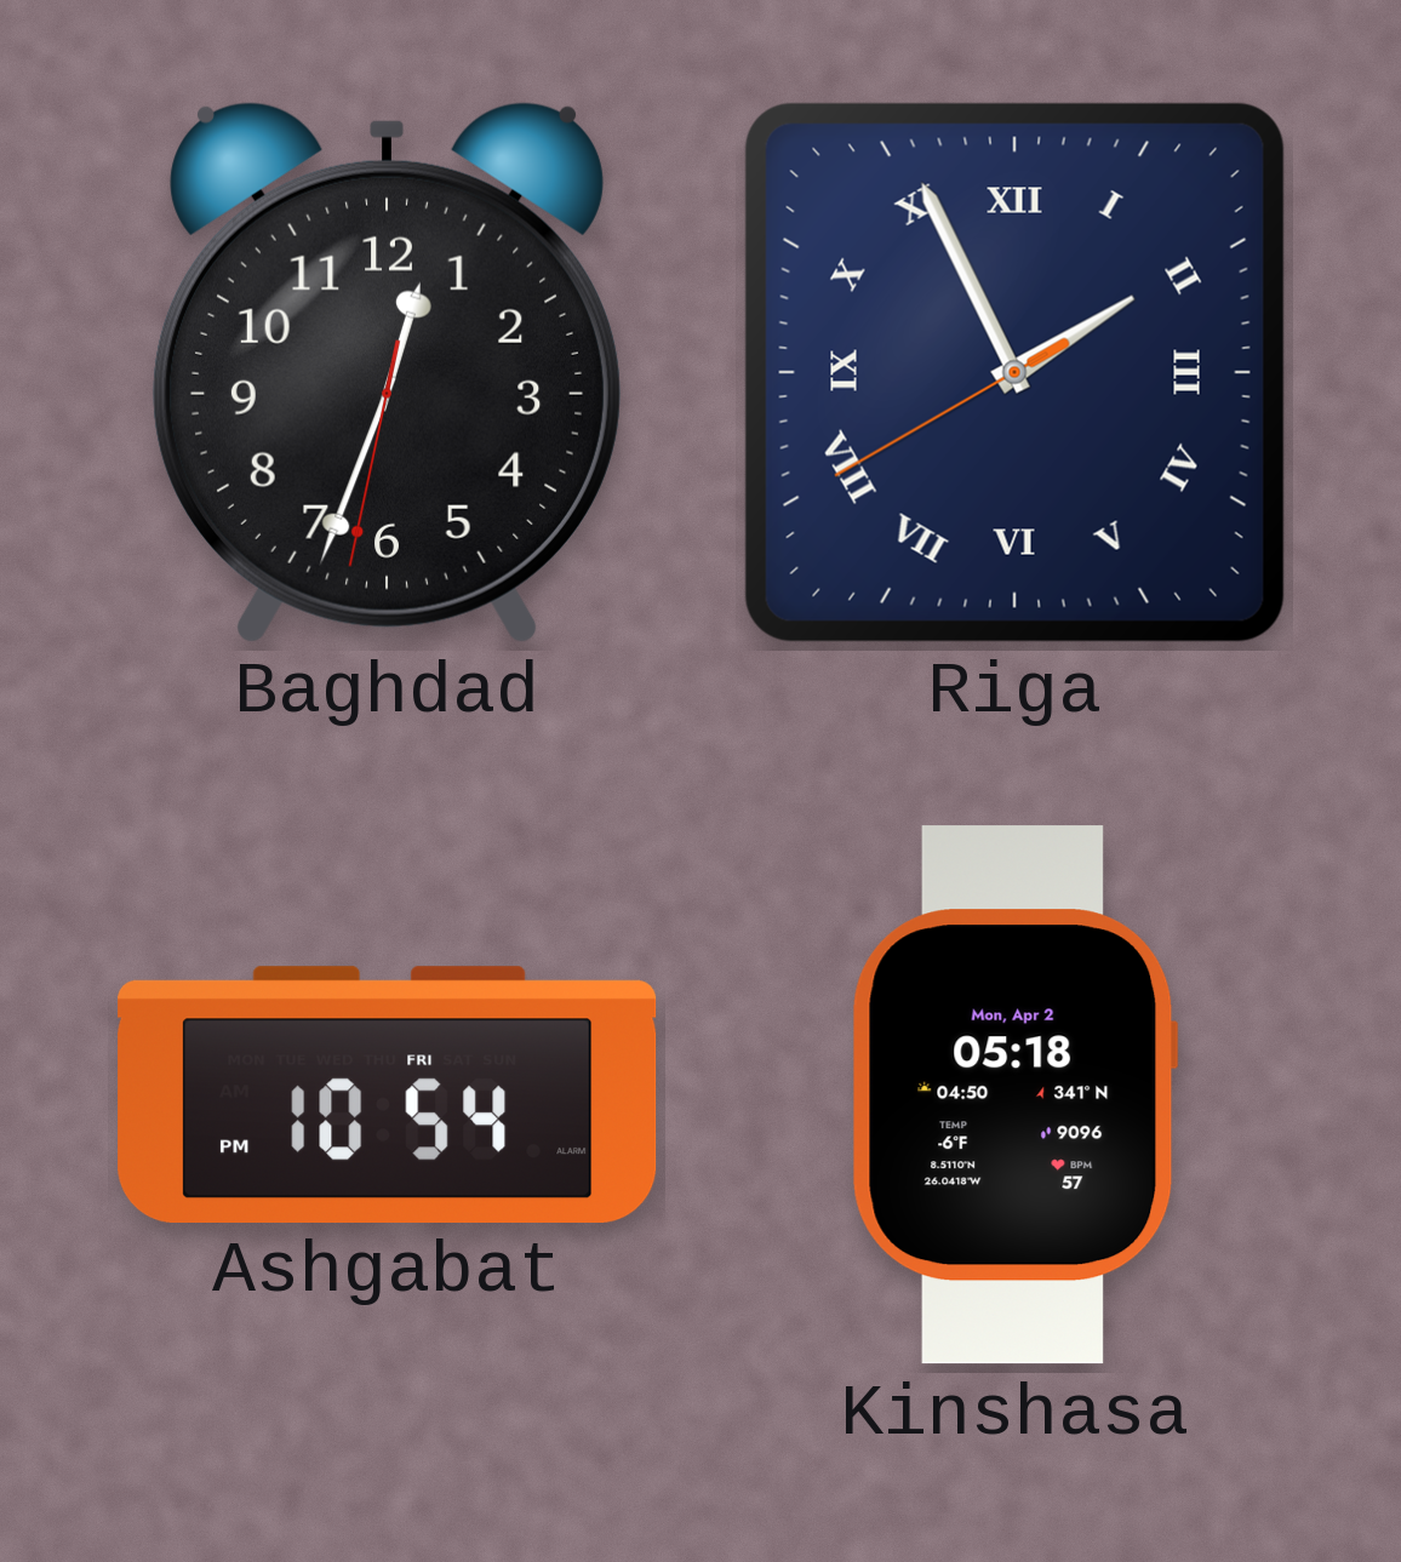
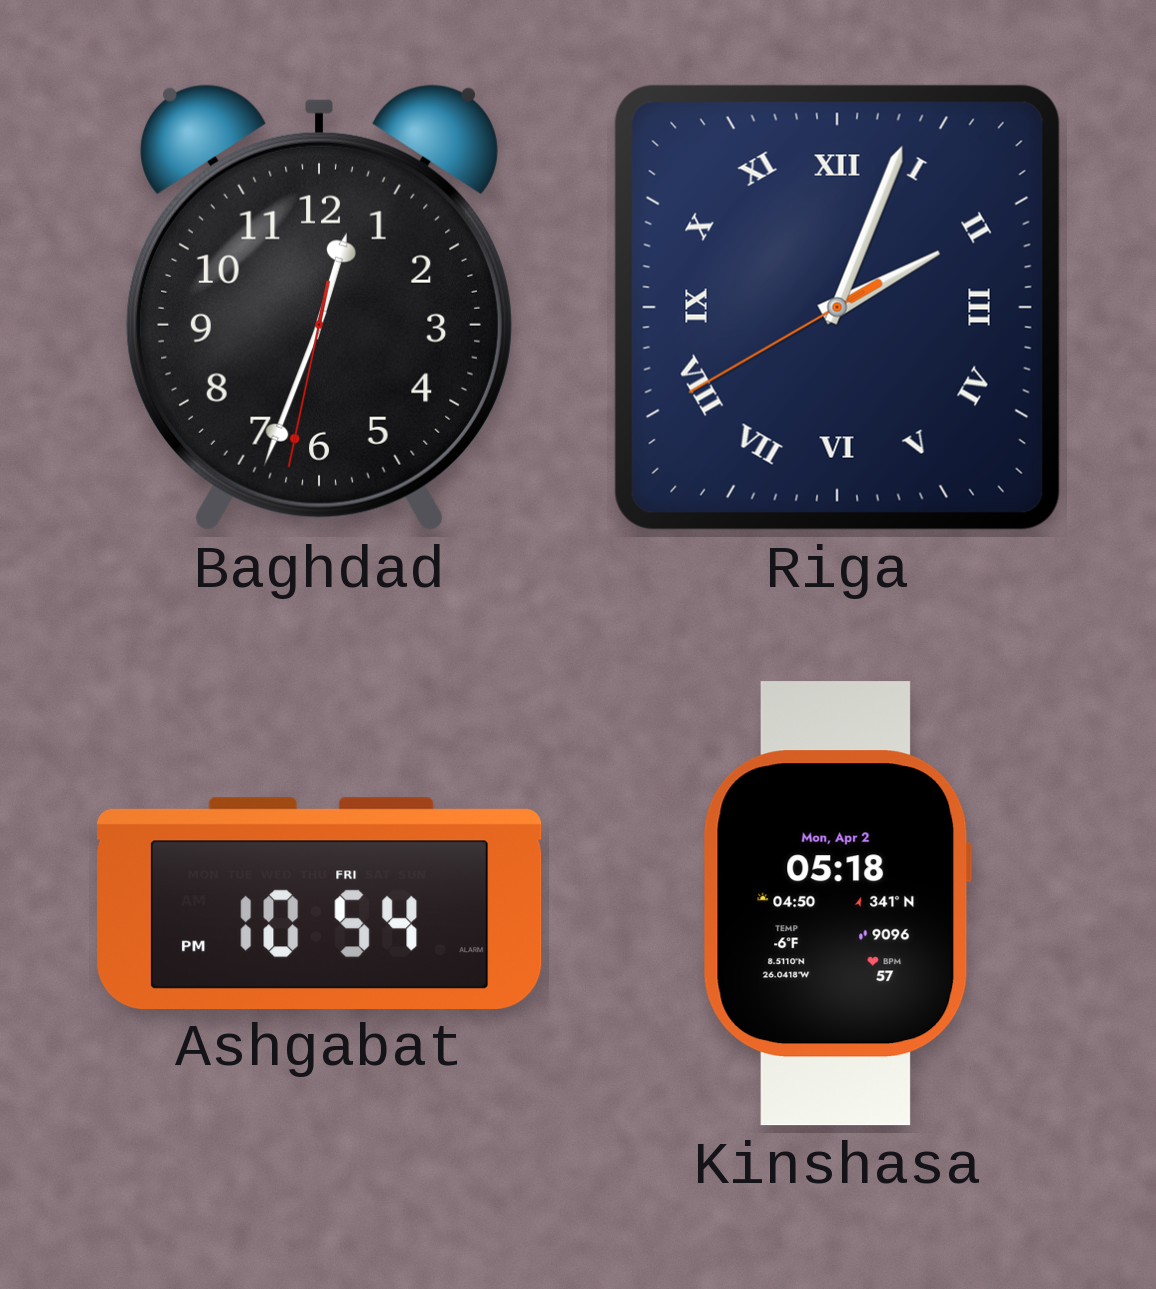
Riga: 1:55 -> 2:03
